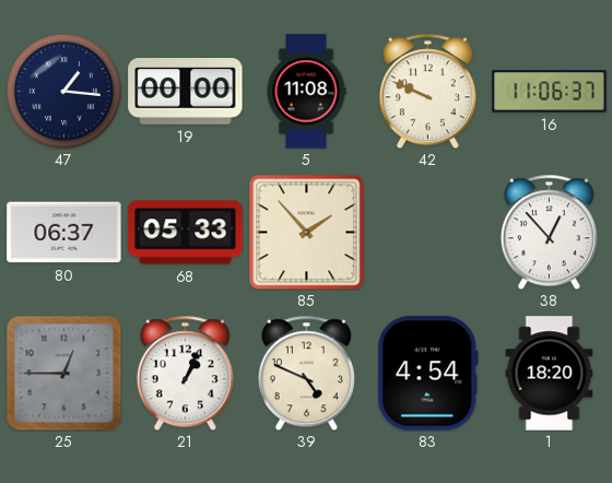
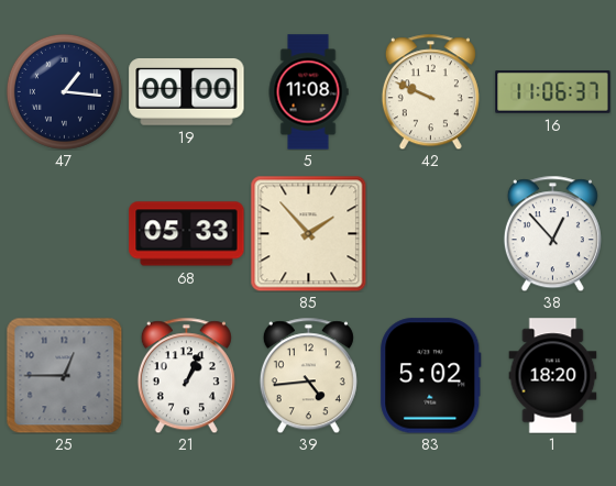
80: 06:37 -> none
39: 4:49 -> 4:44
83: 4:54 -> 5:02
